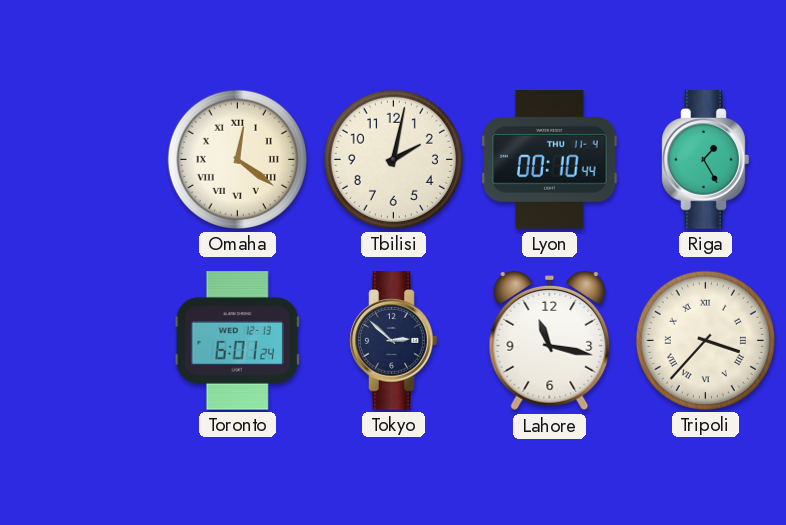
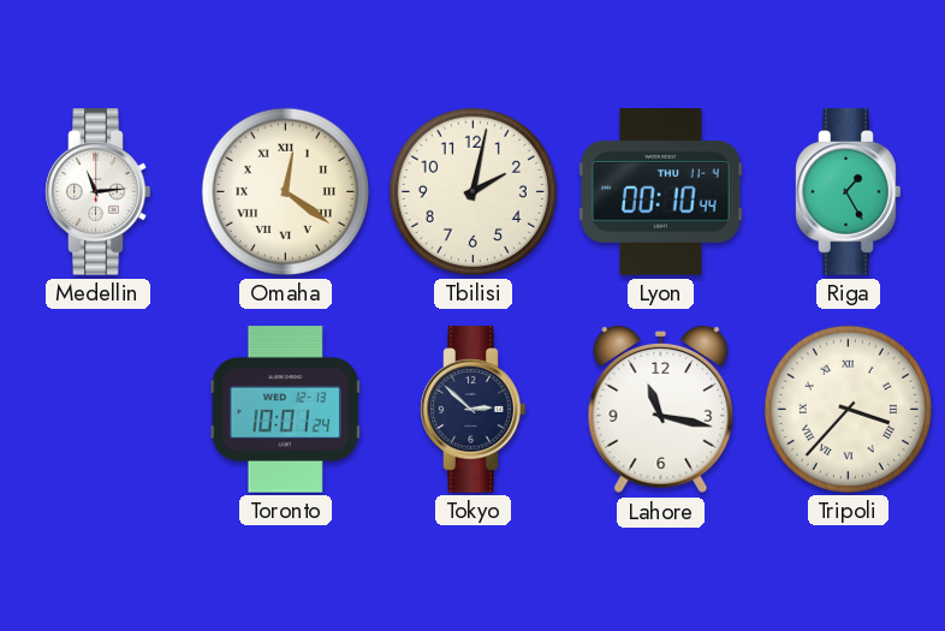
Medellin: none -> 11:14
Toronto: 6:01 -> 10:01
